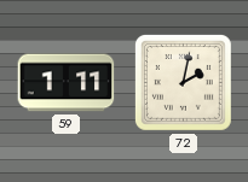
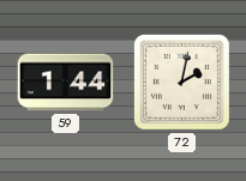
59: 1:11 -> 1:44
